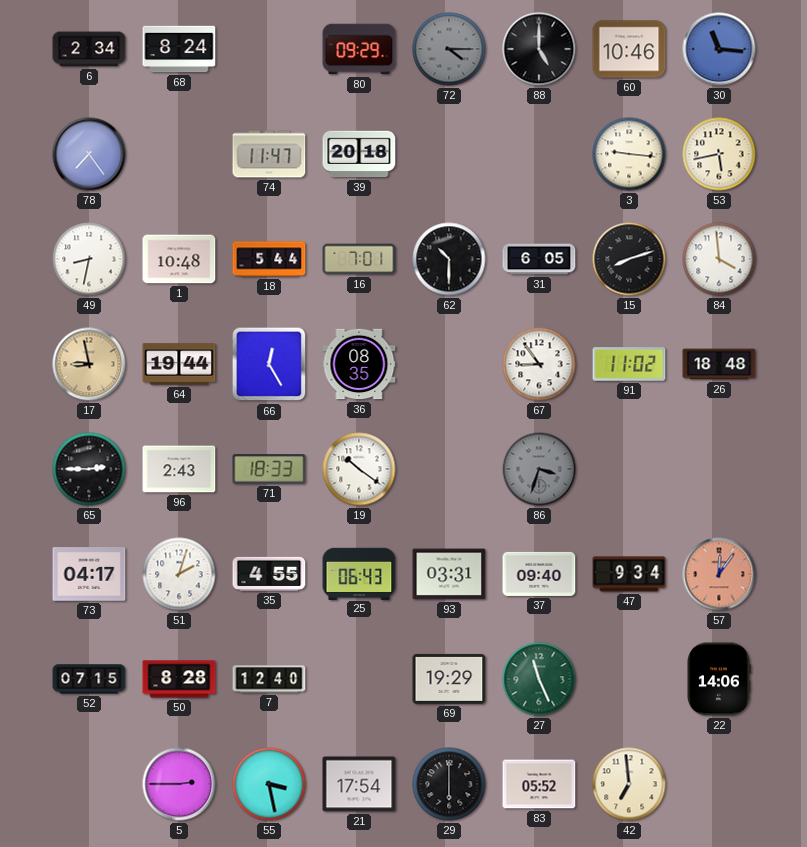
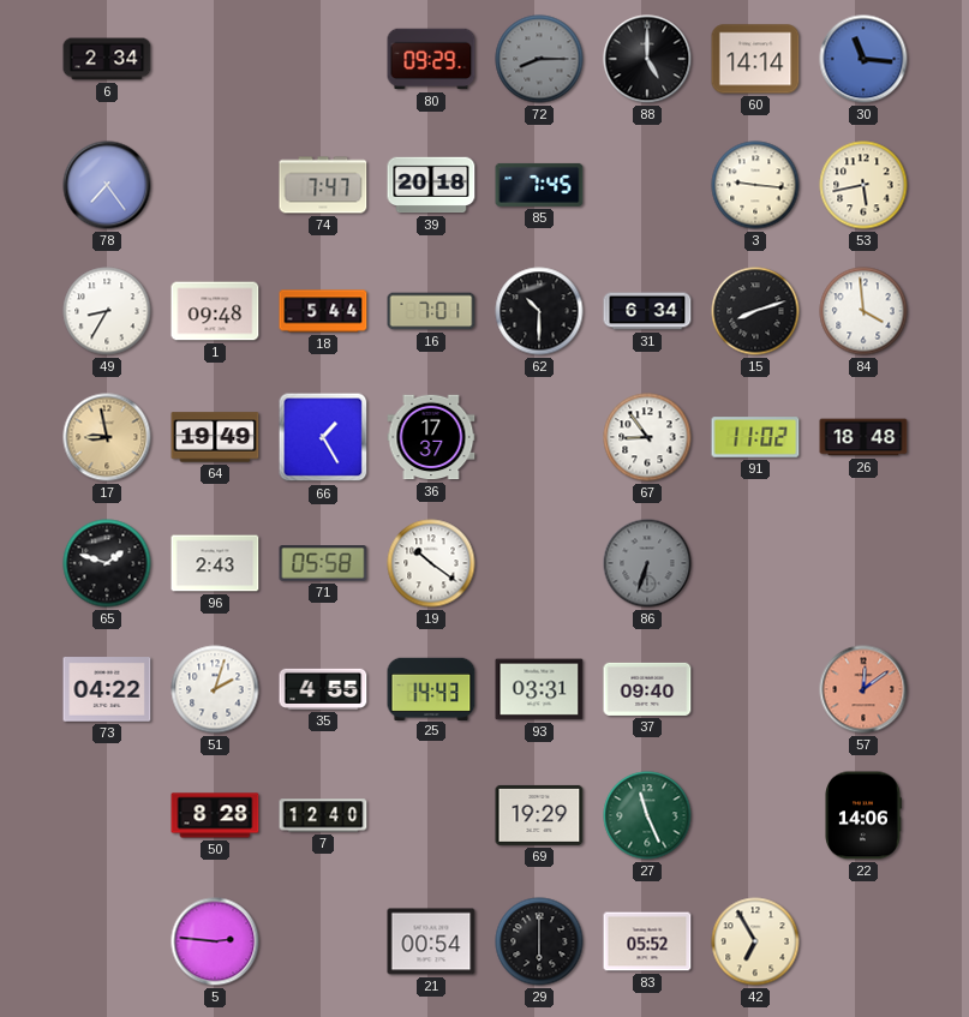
68: 8:24 -> none
72: 4:15 -> 8:15
60: 10:46 -> 14:14
74: 11:47 -> 7:47
85: none -> 7:45
49: 8:32 -> 8:35
1: 10:48 -> 09:48
31: 6:05 -> 6:34
64: 19:44 -> 19:49
66: 12:25 -> 1:25
36: 08:35 -> 17:37
65: 2:45 -> 1:48
71: 18:33 -> 05:58
86: 3:33 -> 6:33
73: 04:17 -> 04:22
25: 06:43 -> 14:43
47: 9:34 -> none
57: 12:06 -> 12:09
52: 07:15 -> none
5: 2:45 -> 2:46
55: 3:28 -> none
21: 17:54 -> 00:54
42: 6:59 -> 6:55
